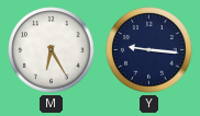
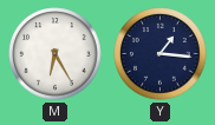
Y: 9:16 -> 1:16
